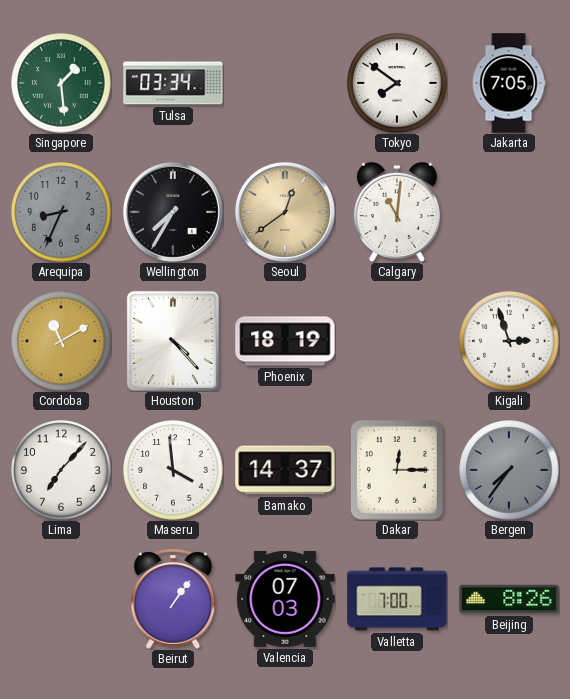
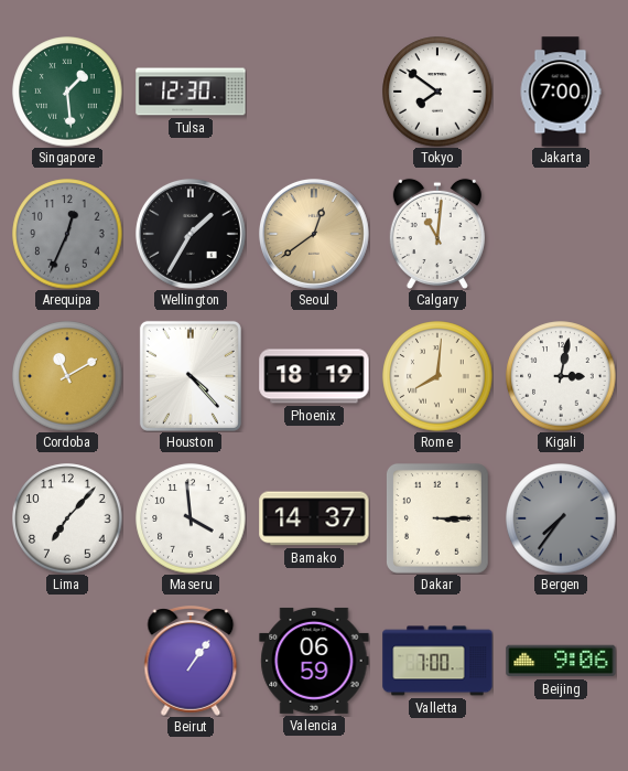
Tulsa: 03:34 -> 12:30
Jakarta: 7:05 -> 7:00
Arequipa: 8:34 -> 12:34
Wellington: 7:35 -> 1:35
Rome: none -> 8:01
Kigali: 2:57 -> 3:02
Dakar: 12:15 -> 3:15
Valencia: 07:03 -> 06:59
Beijing: 8:26 -> 9:06
